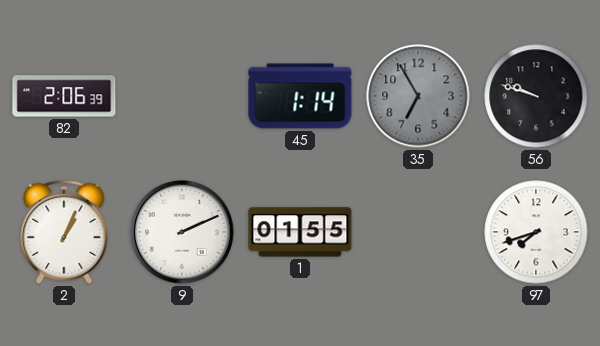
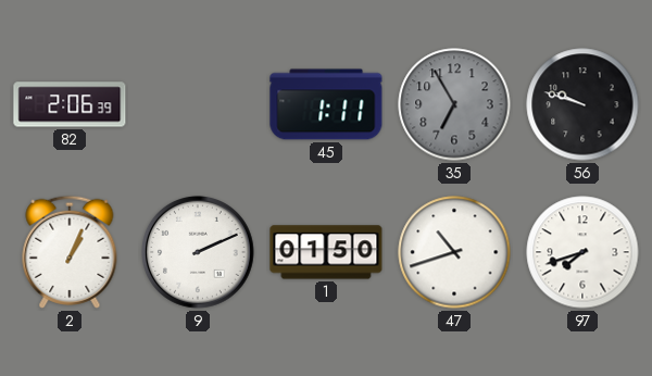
45: 1:14 -> 1:11
1: 01:55 -> 01:50
47: none -> 10:42
